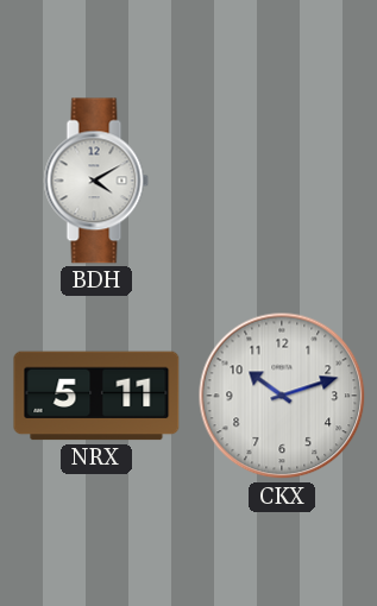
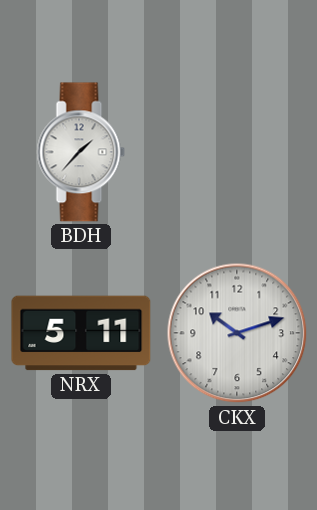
BDH: 4:10 -> 1:37
